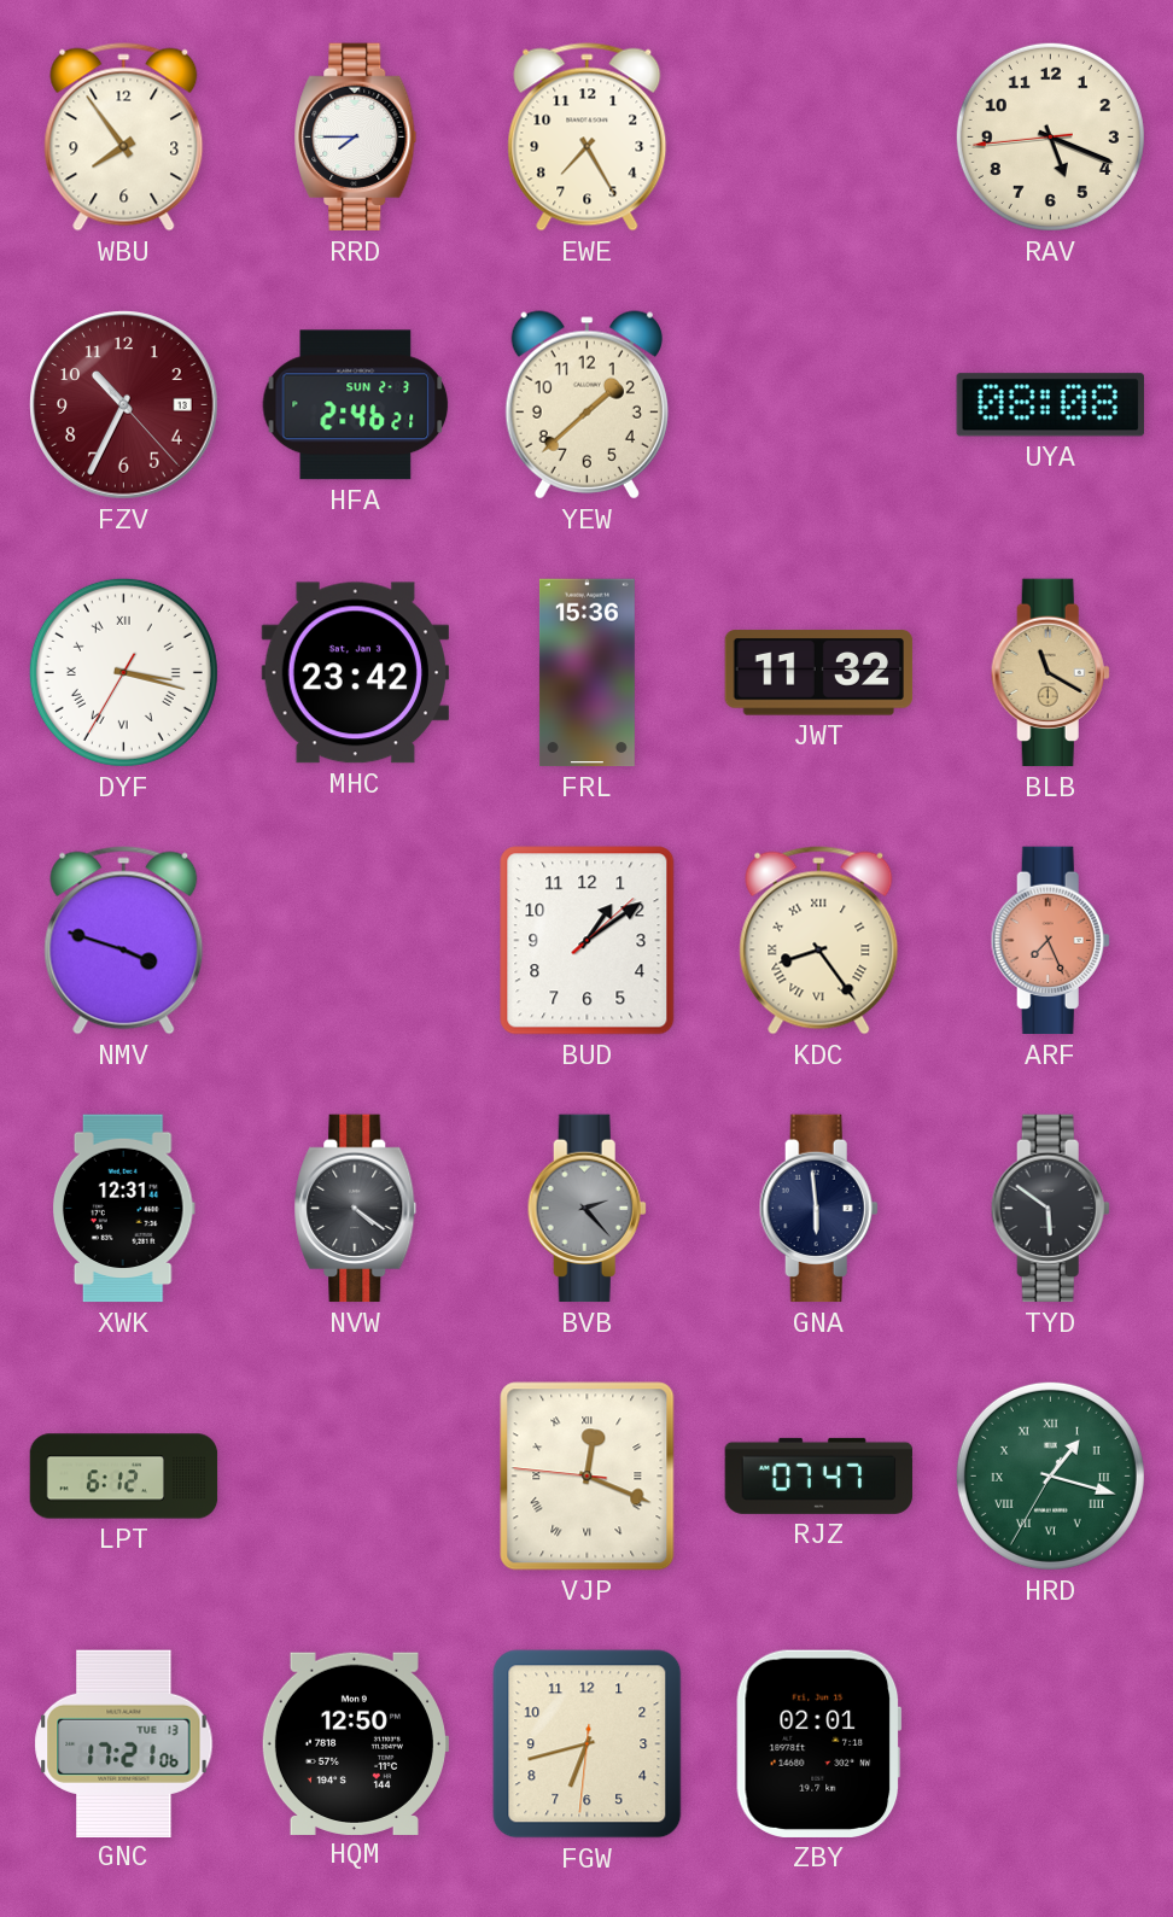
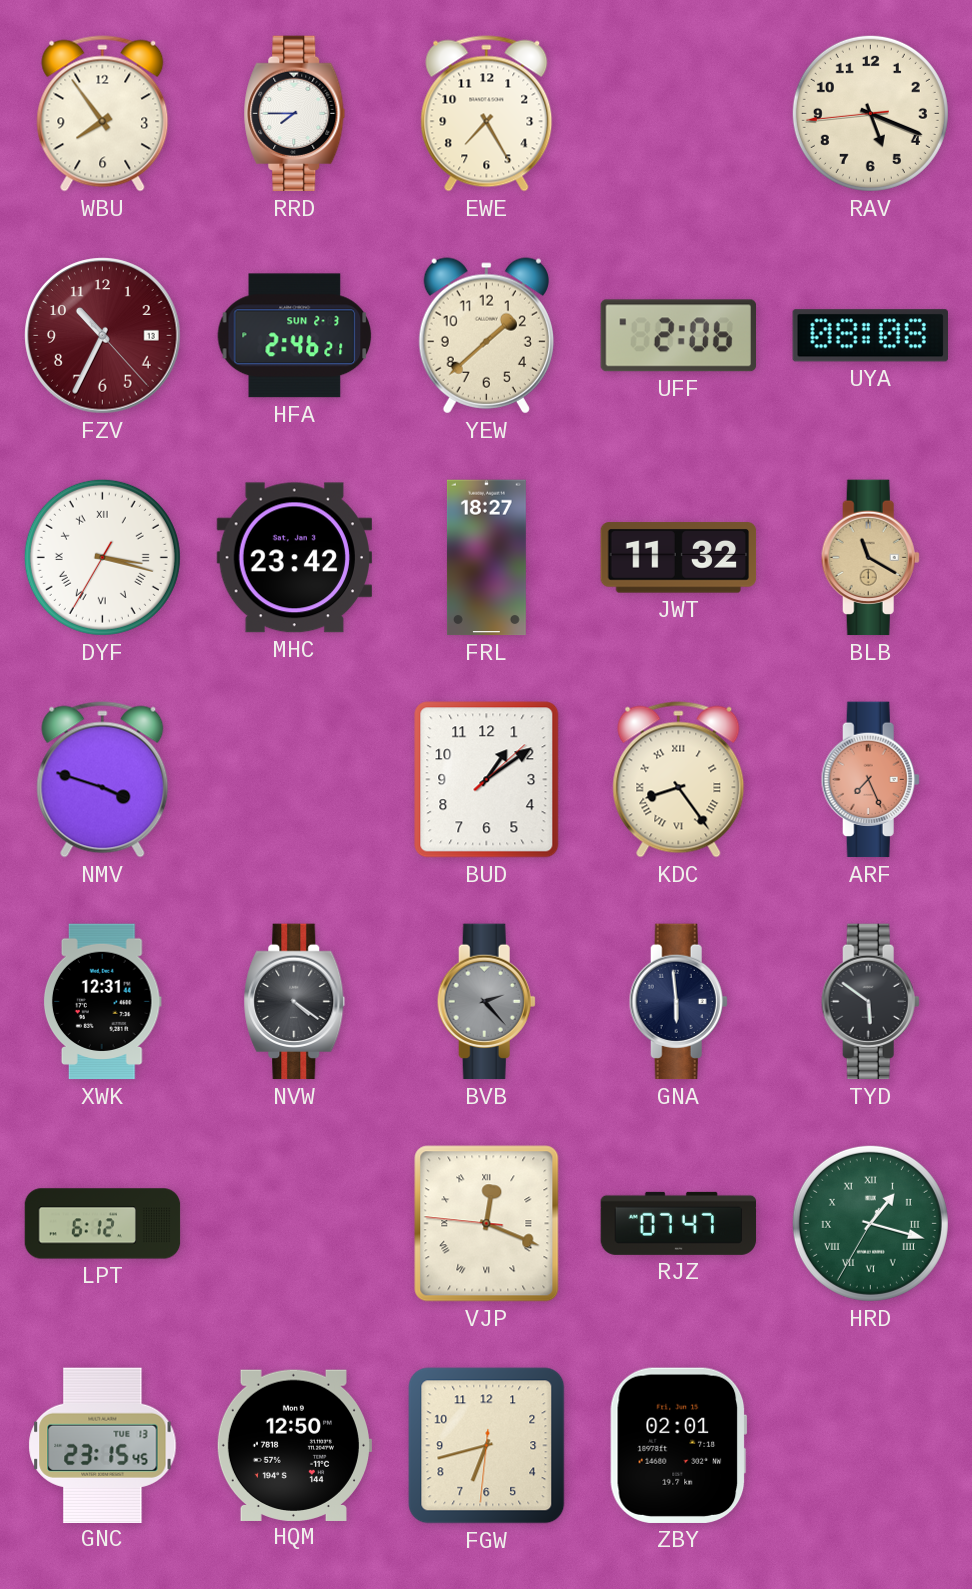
UFF: none -> 2:06
FRL: 15:36 -> 18:27
GNC: 17:21 -> 23:15
